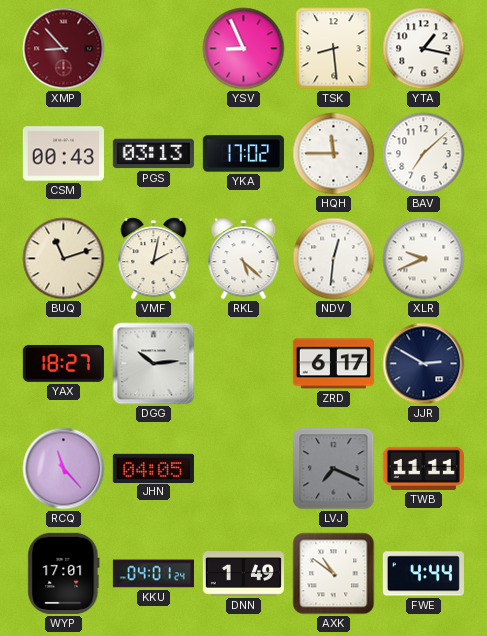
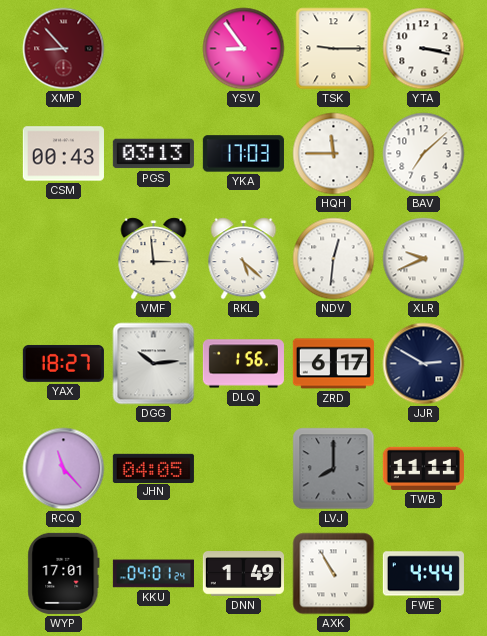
YSV: 8:56 -> 8:54
TSK: 8:29 -> 9:15
YTA: 1:17 -> 3:17
YKA: 17:02 -> 17:03
BUQ: 11:12 -> none
VMF: 2:02 -> 2:59
DLQ: none -> 1:56
LVJ: 7:19 -> 8:00
AXK: 10:51 -> 10:55
